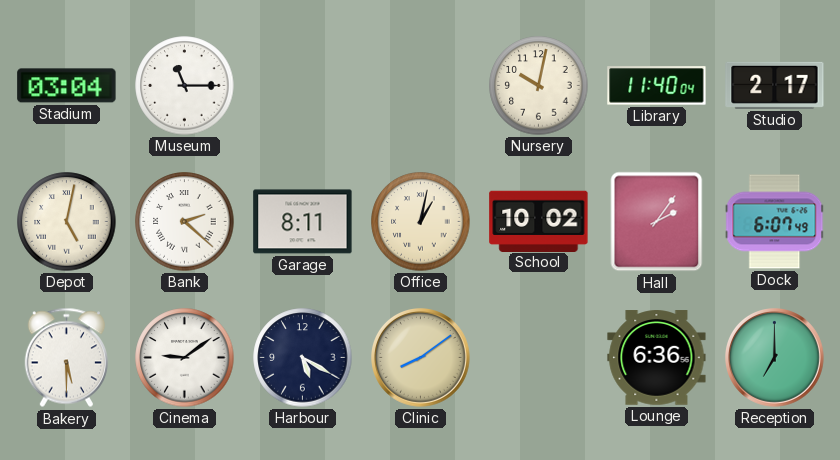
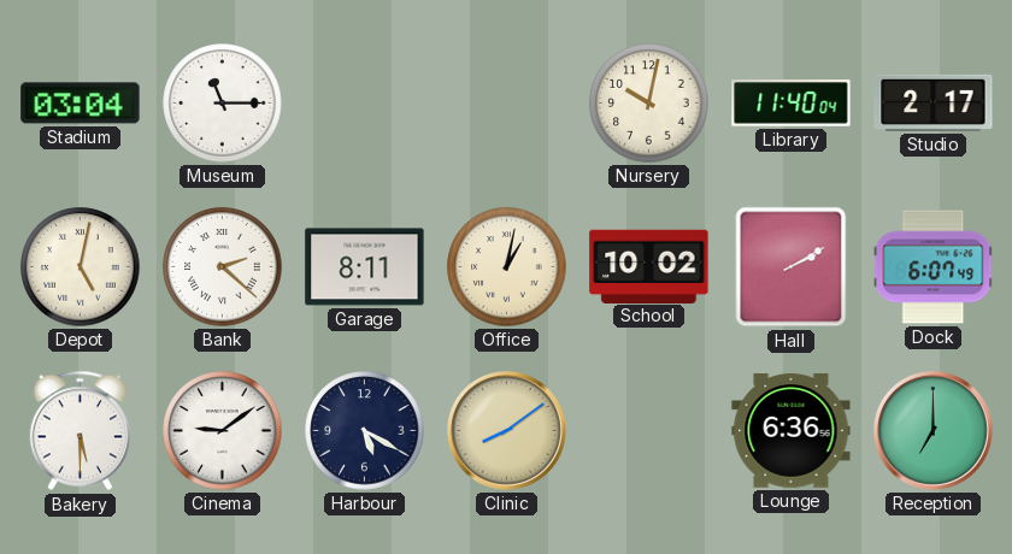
Hall: 2:06 -> 2:10
